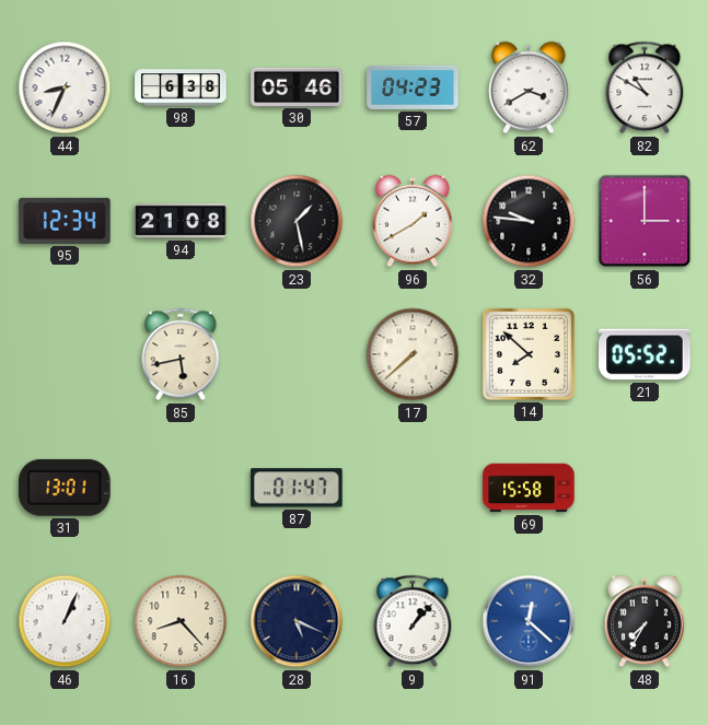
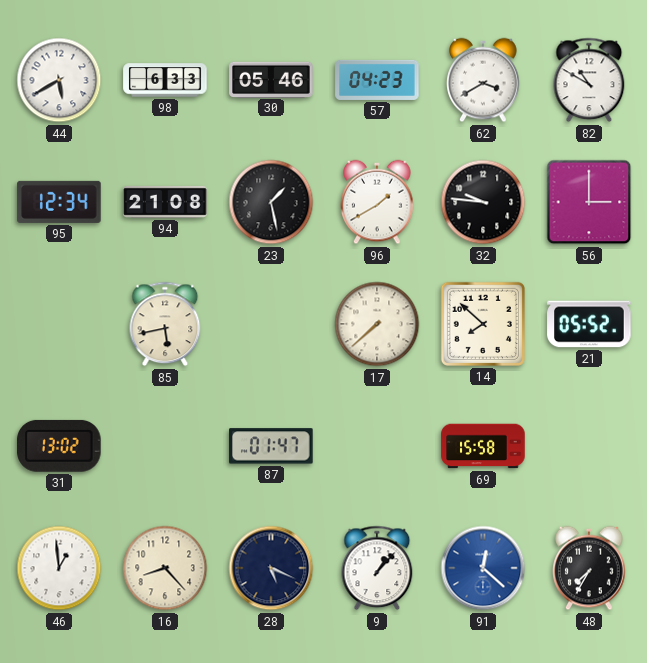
44: 8:34 -> 5:40
98: 6:38 -> 6:33
31: 13:01 -> 13:02
46: 1:04 -> 12:59
